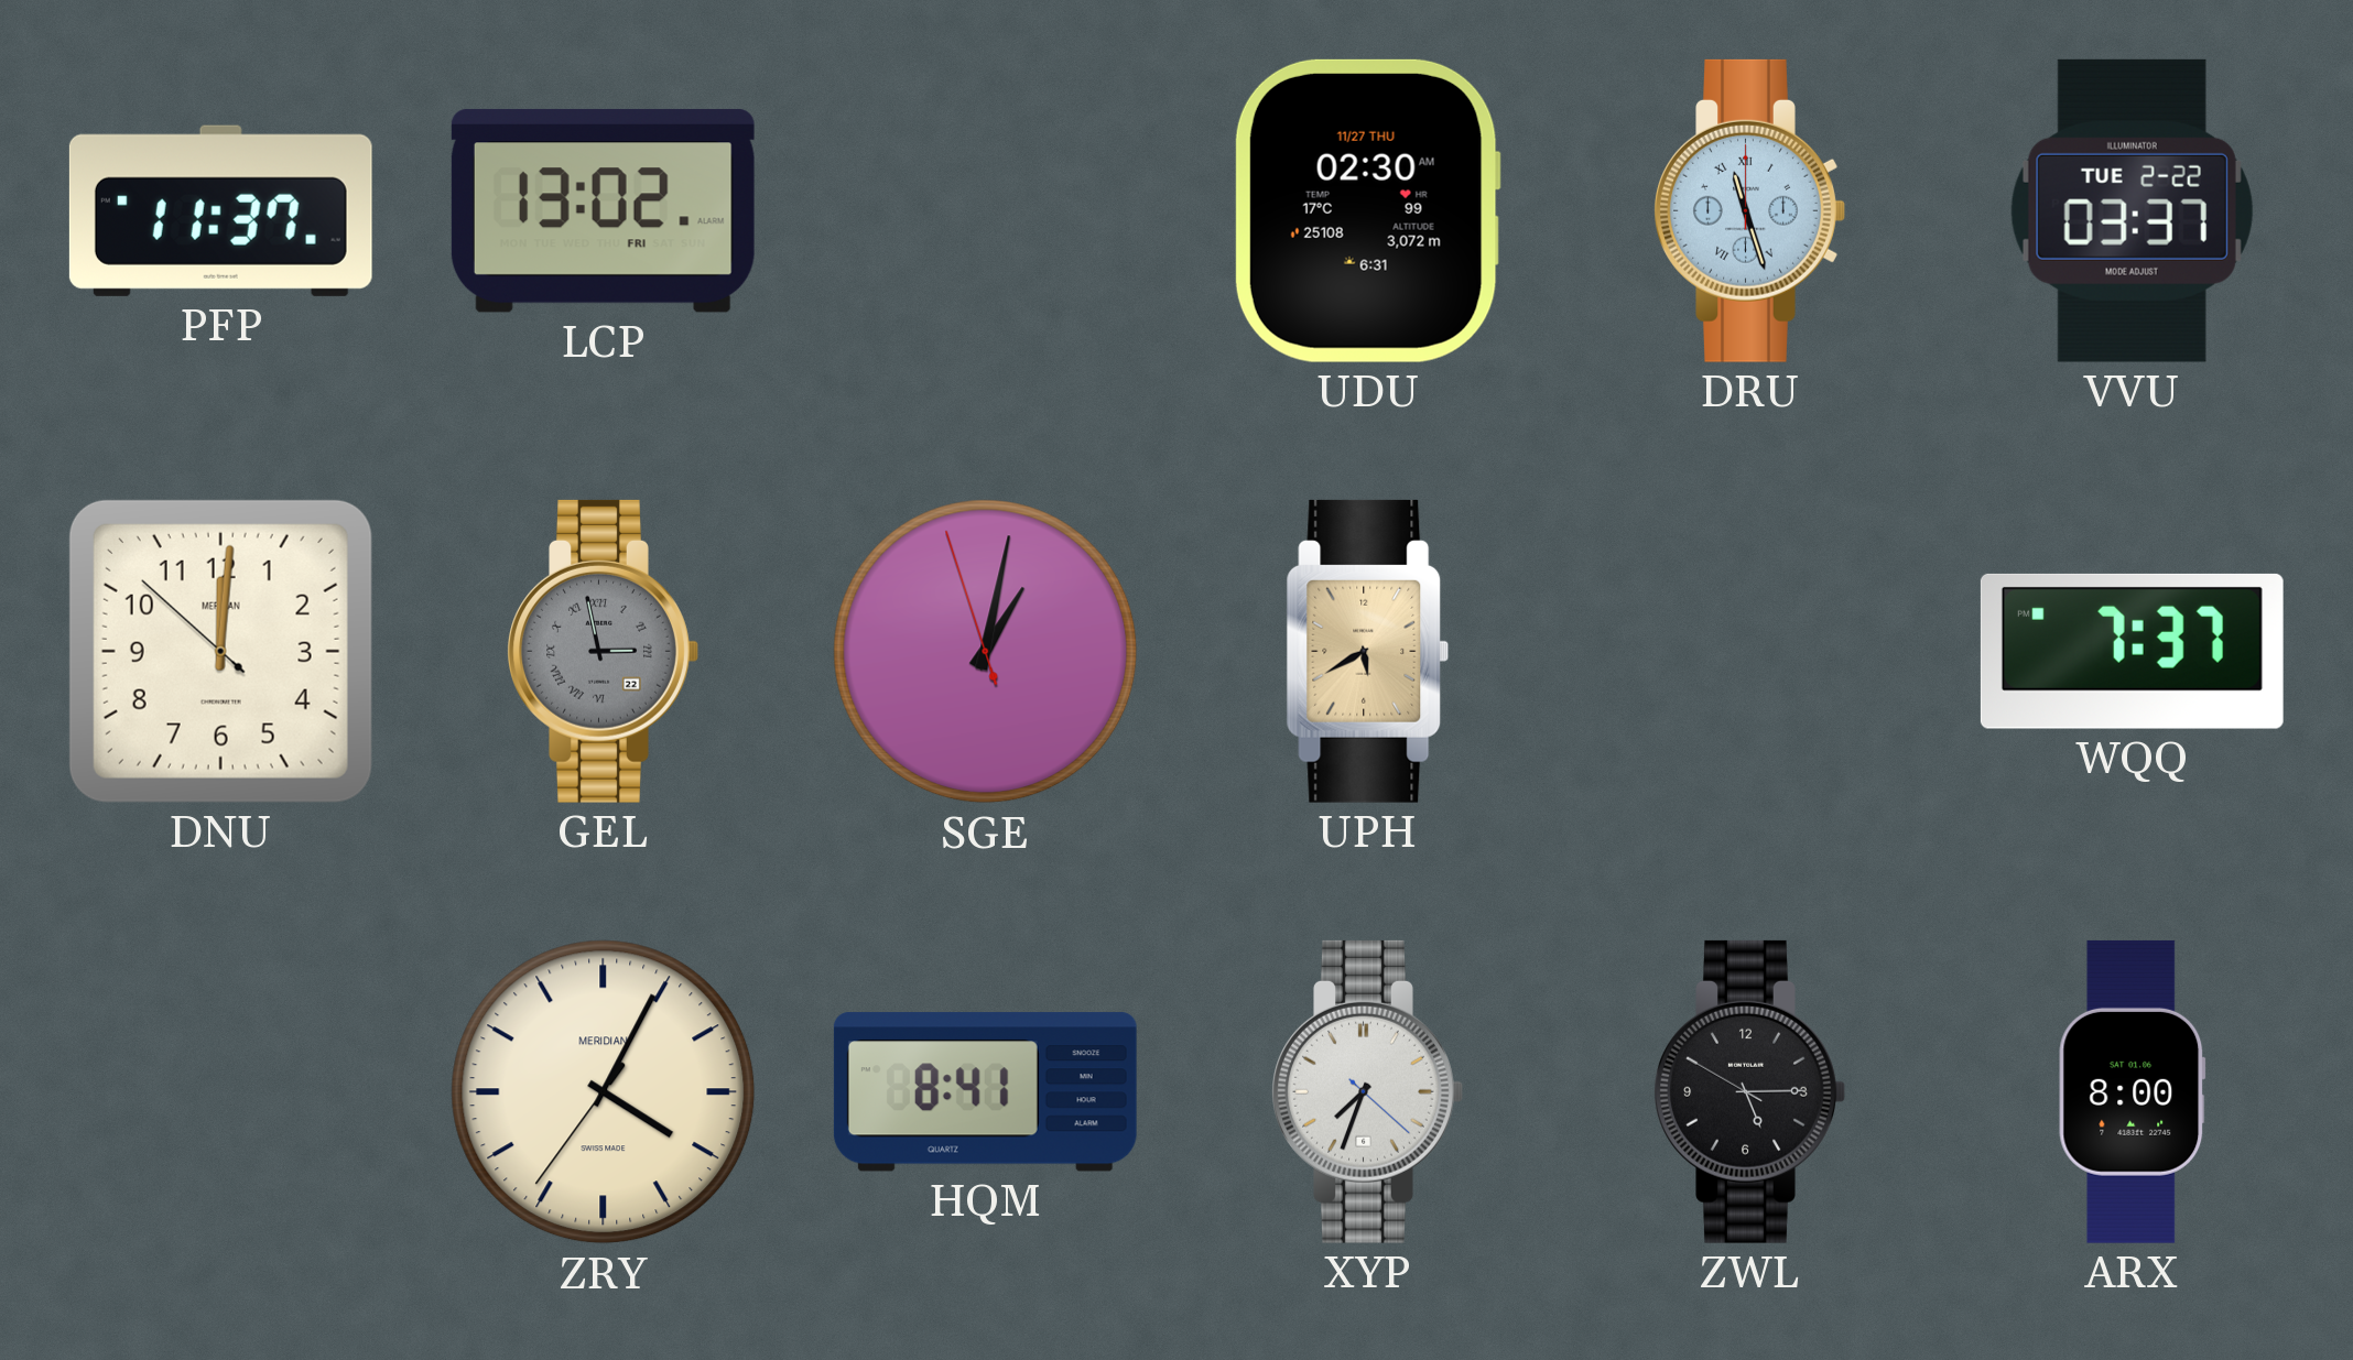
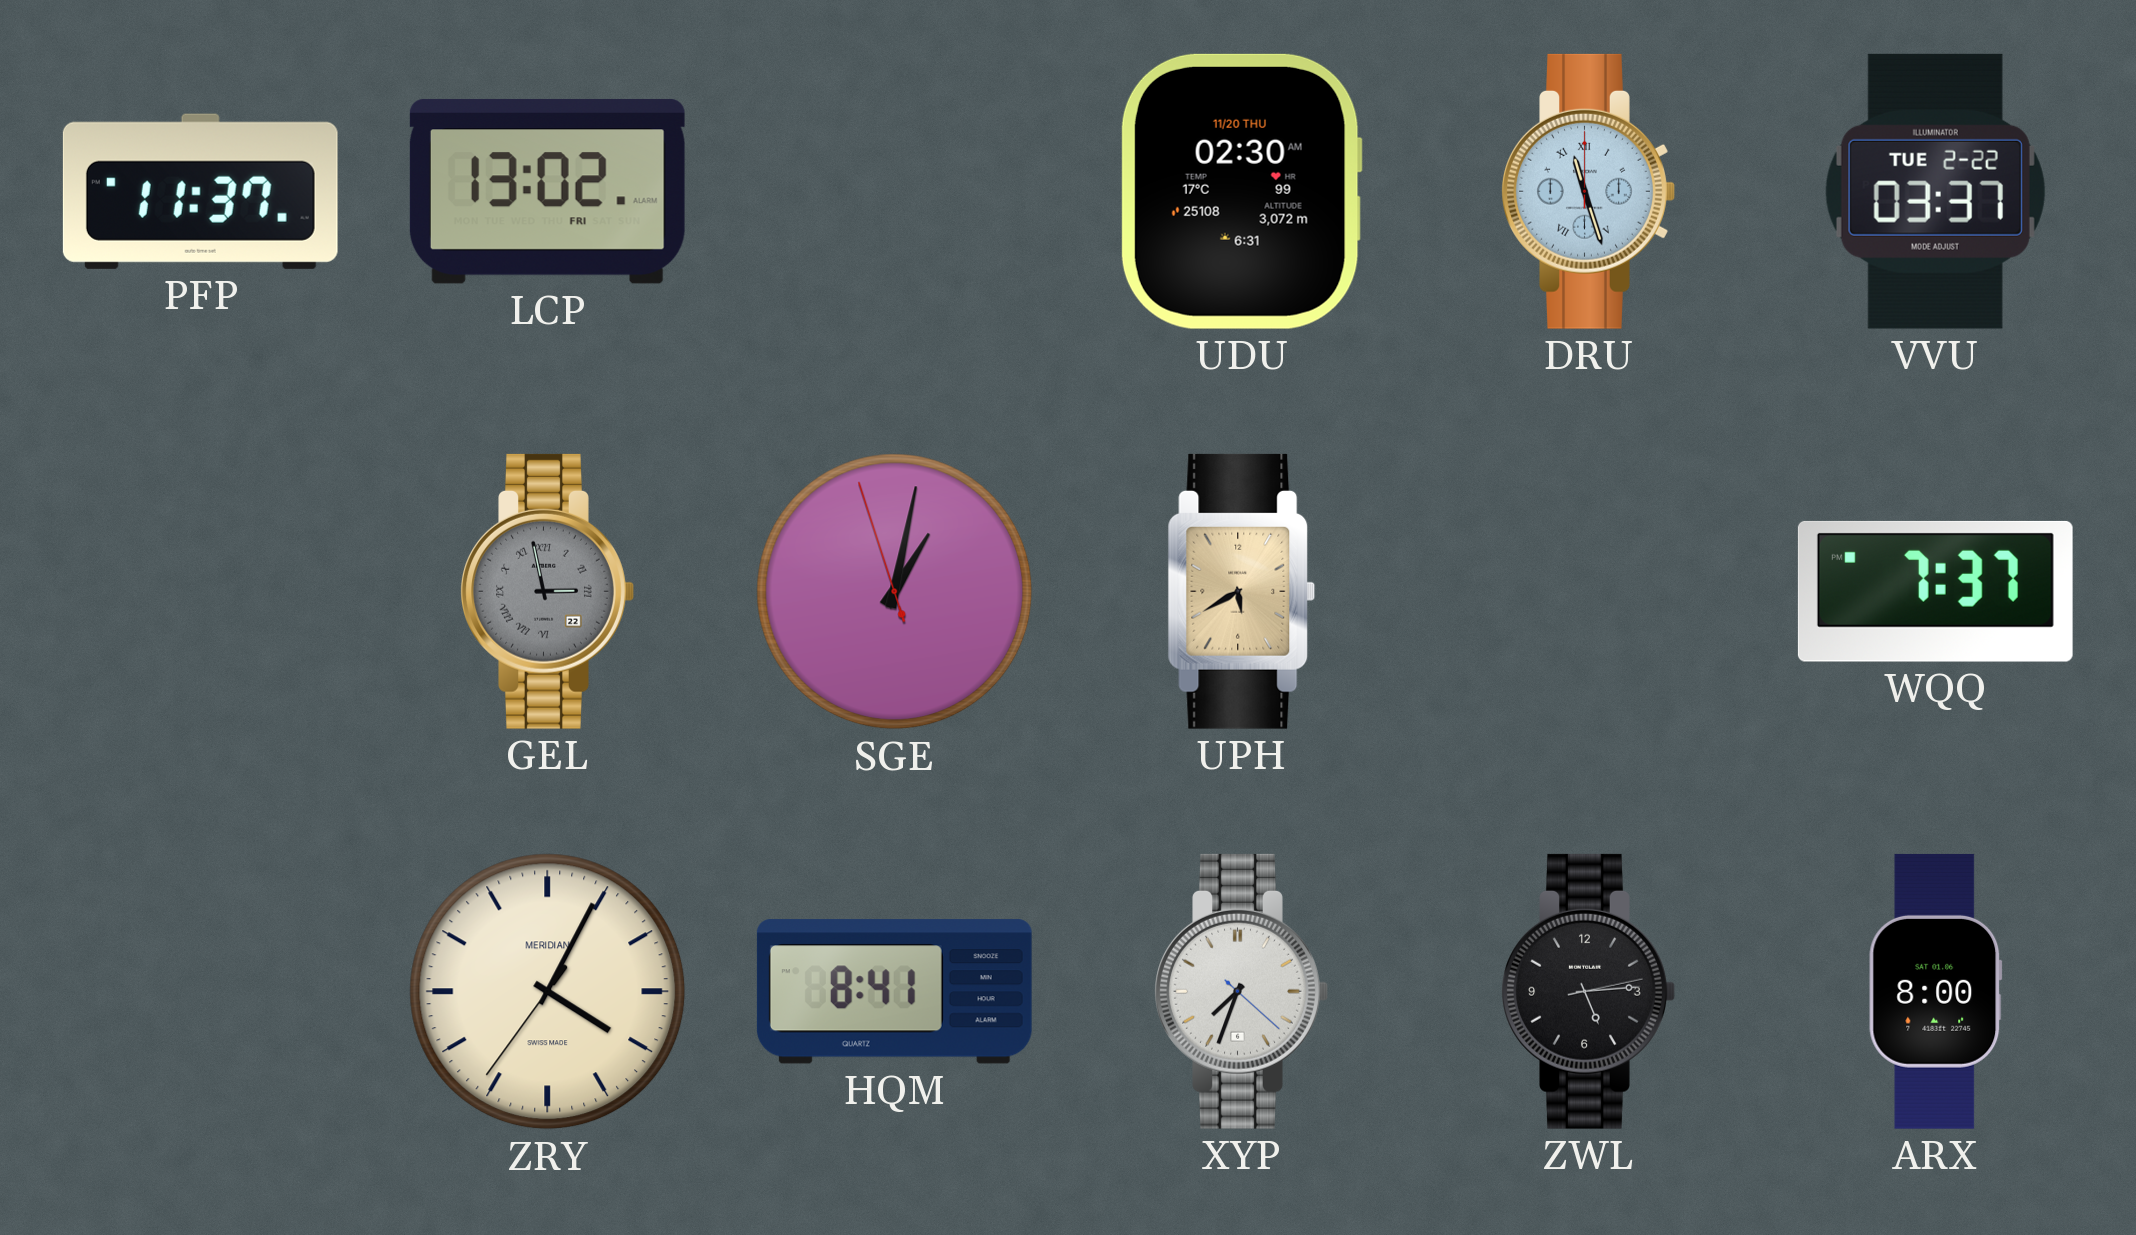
UDU date: 11/27 THU -> 11/20 THU
DNU: 12:00 -> none
ZWL: 5:14:50 -> 5:14:13
